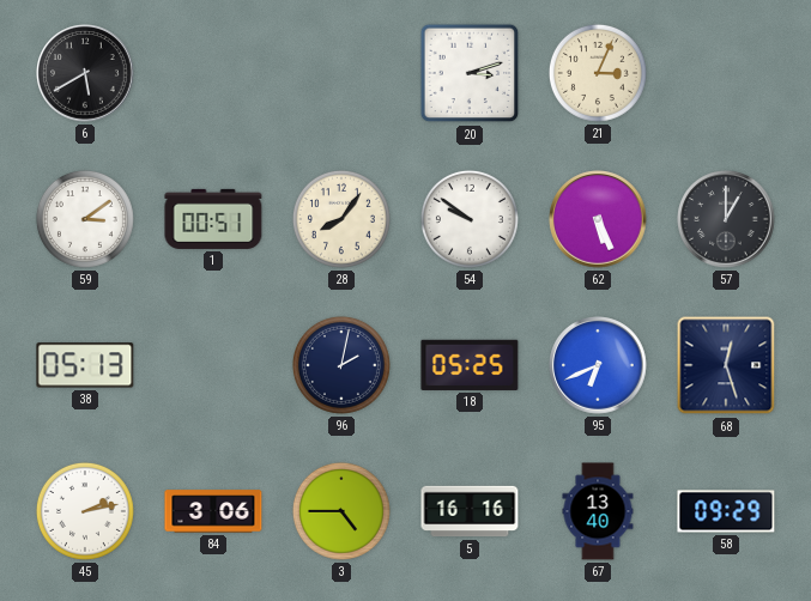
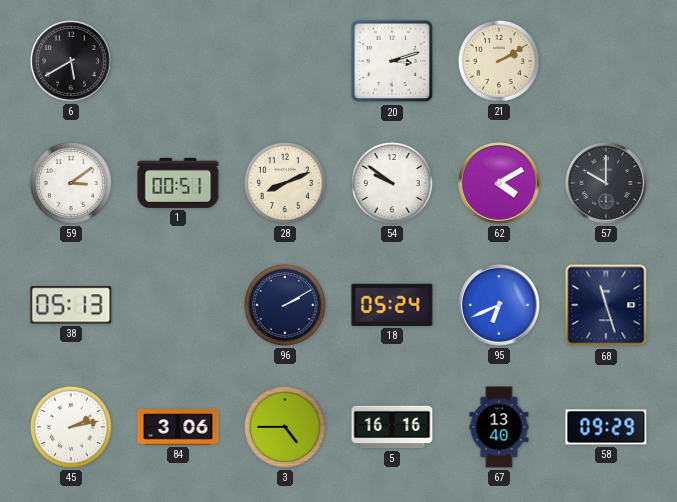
21: 3:04 -> 2:10
28: 8:06 -> 8:11
62: 5:26 -> 4:10
57: 1:00 -> 10:00
96: 2:02 -> 2:10
18: 05:25 -> 05:24
68: 12:27 -> 11:27
